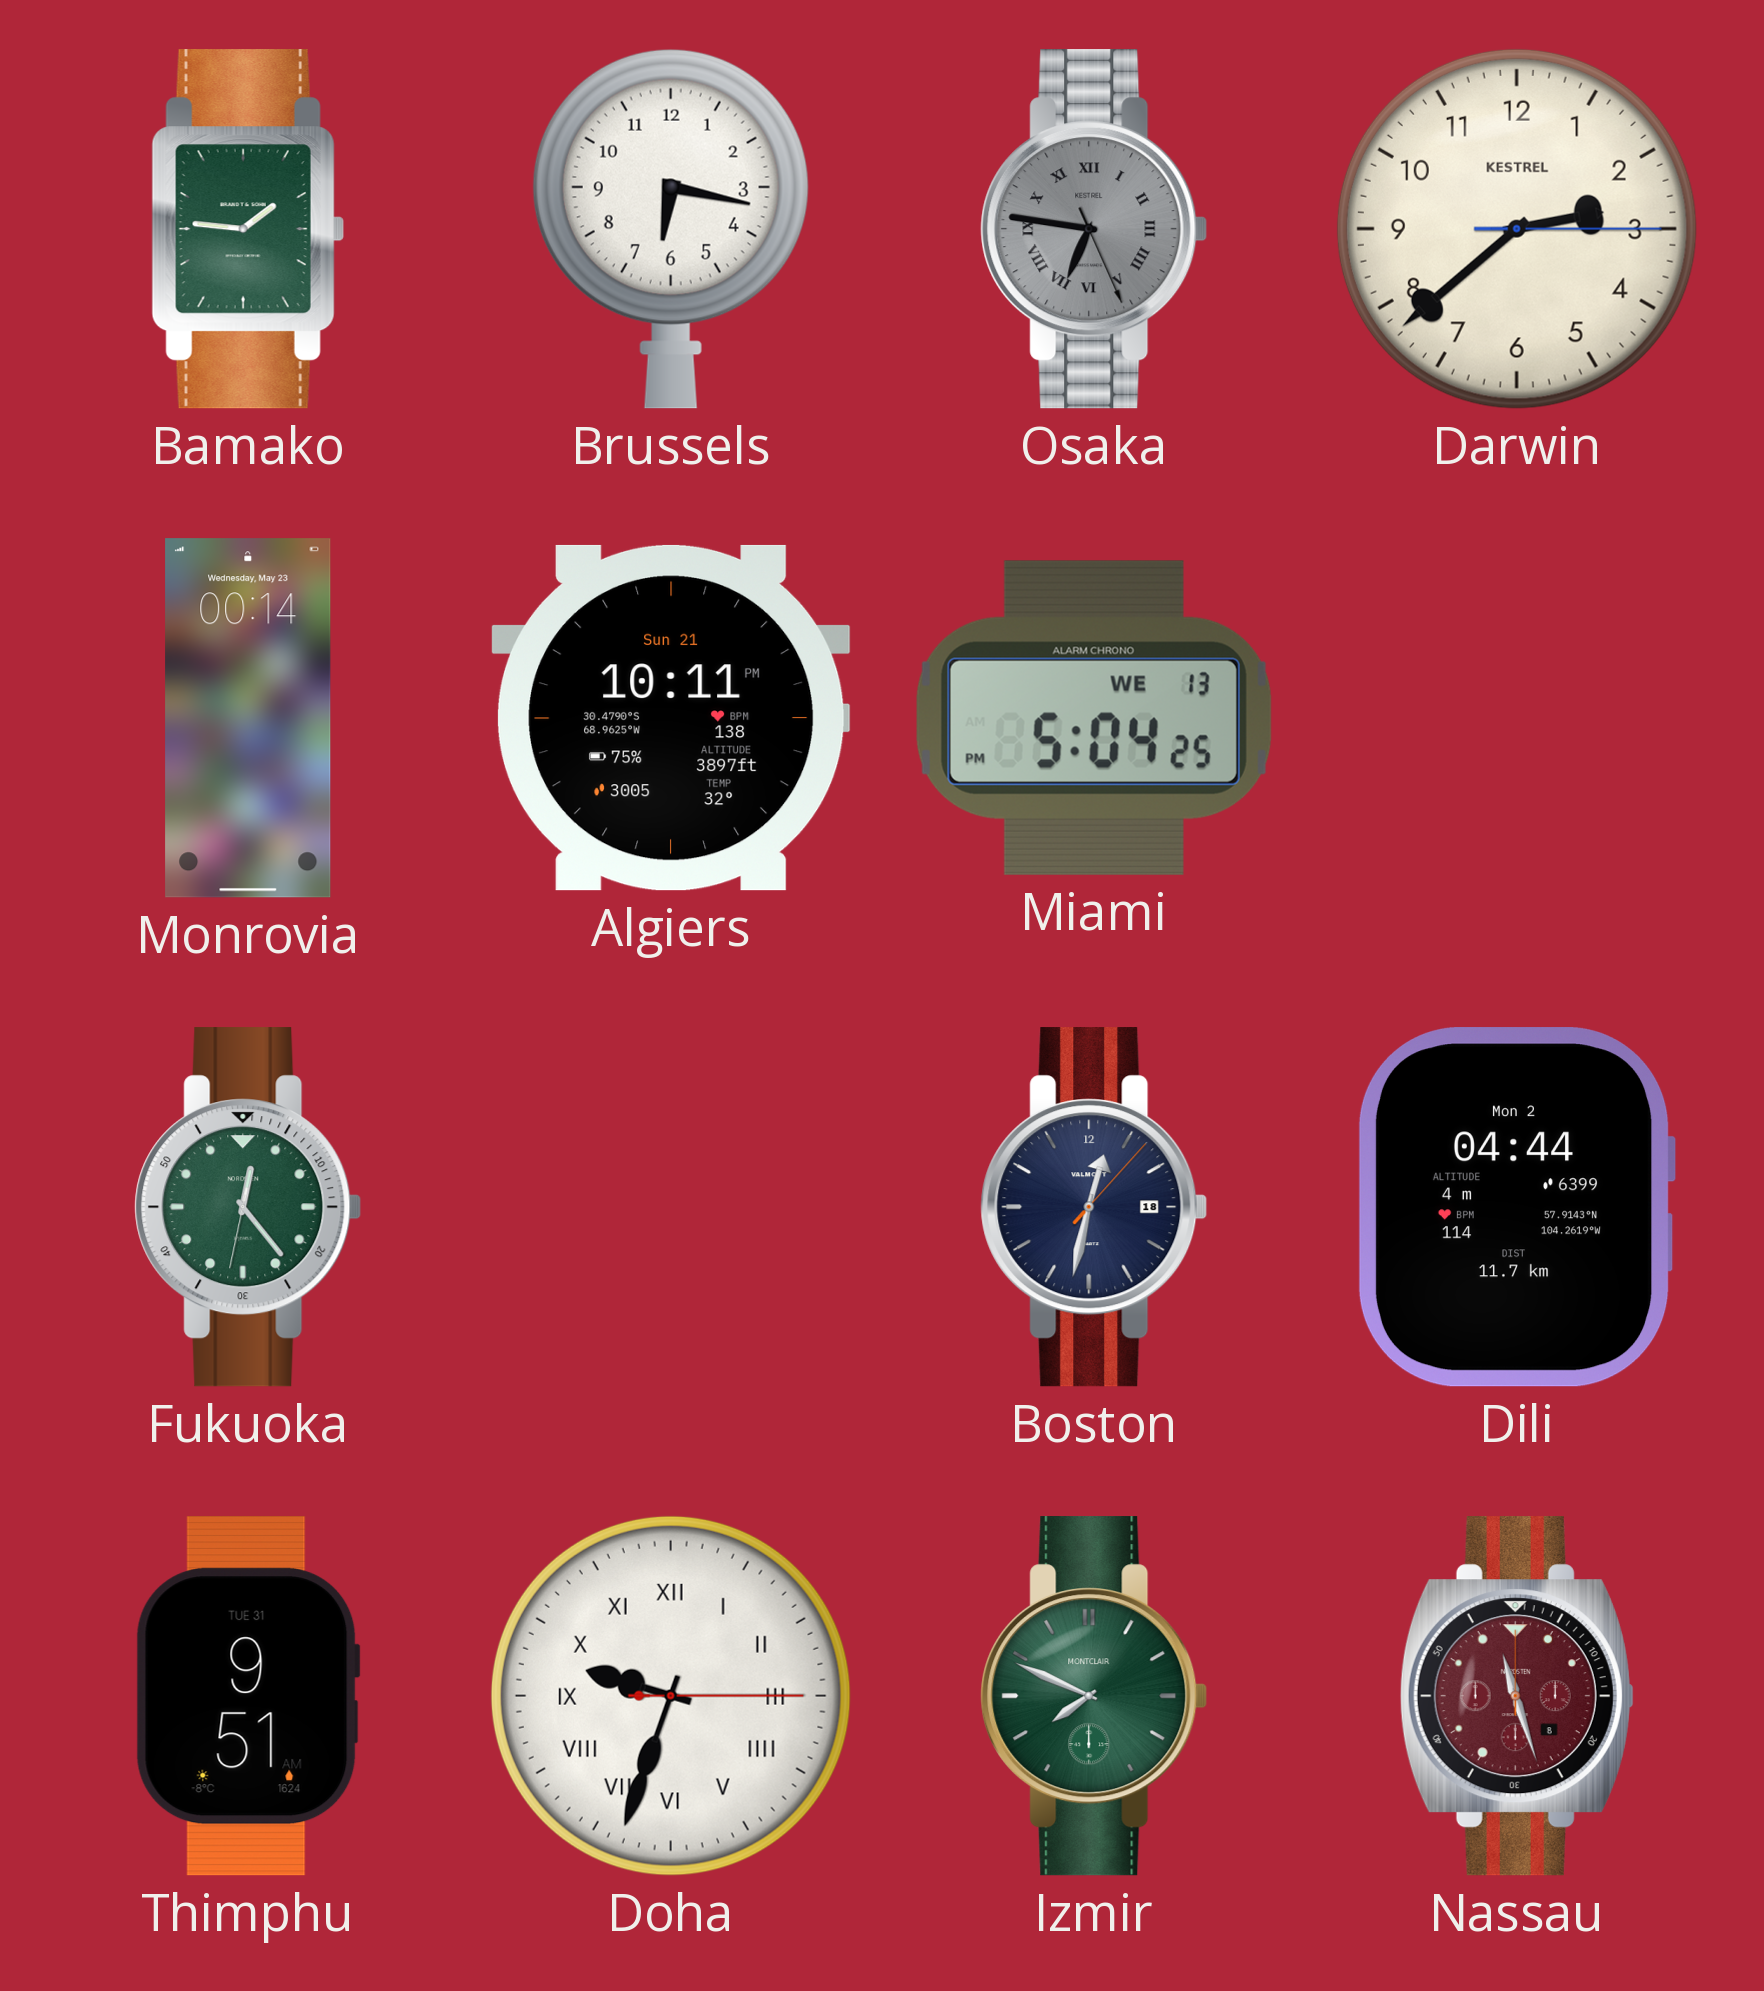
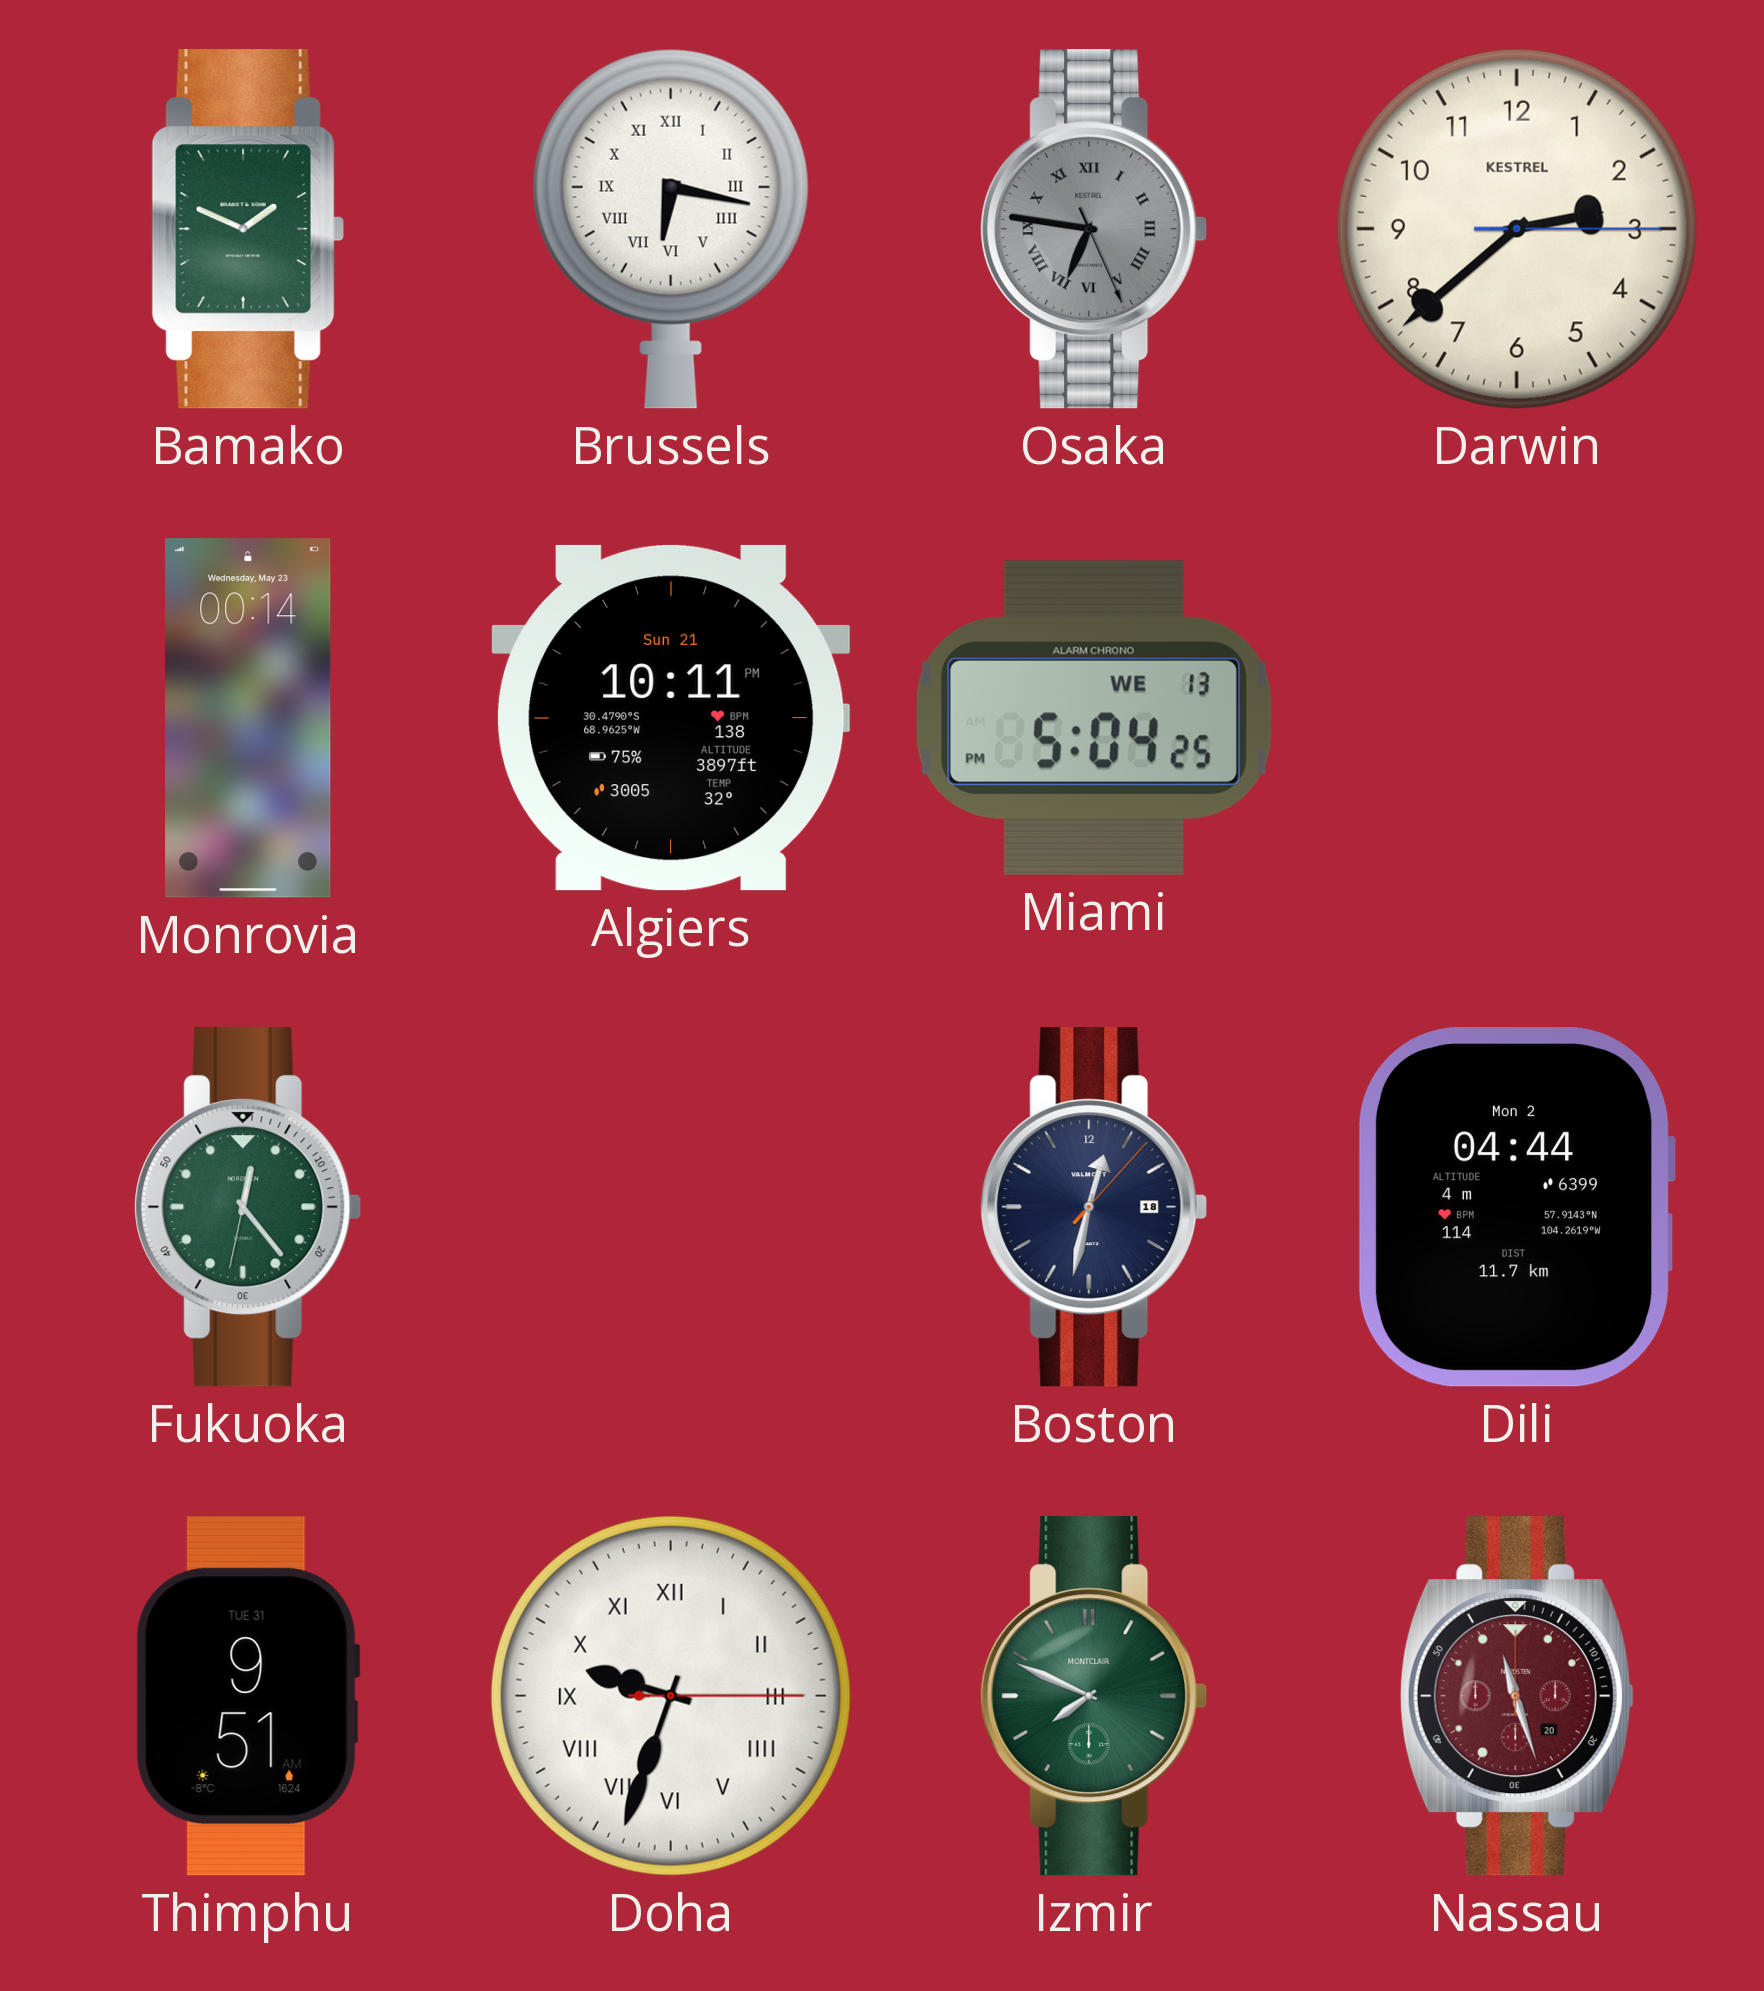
Bamako: 1:46 -> 1:49
Brussels numerals: Arabic -> Roman
Nassau date: 8 -> 20
